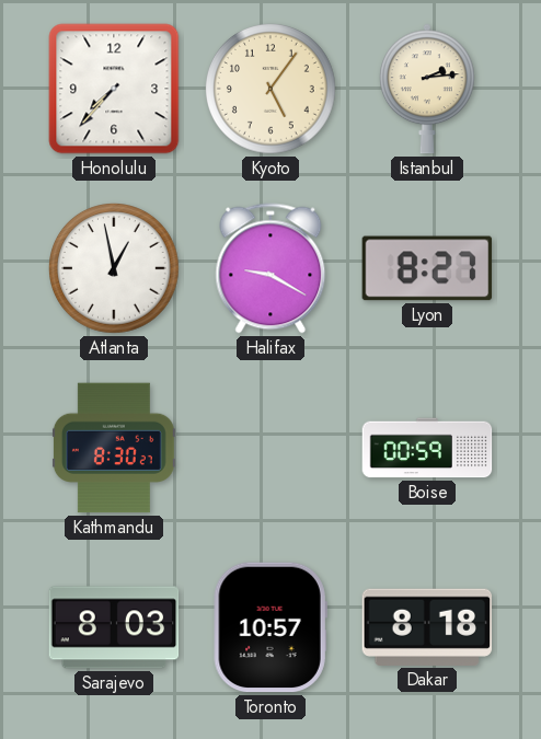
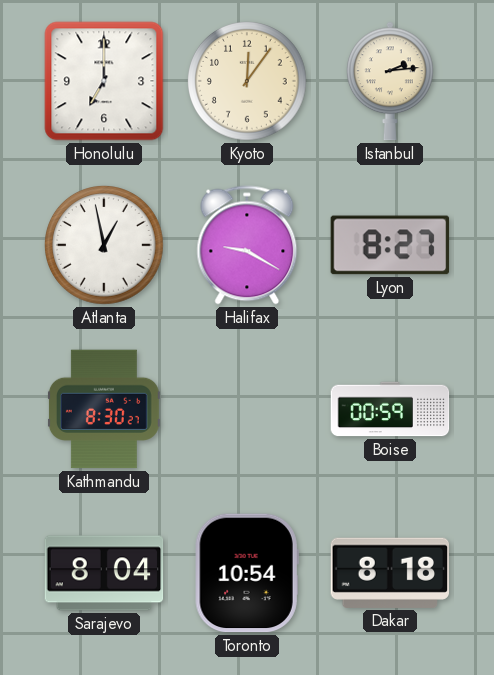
Honolulu: 7:37 -> 7:00
Kyoto: 5:06 -> 12:06
Sarajevo: 8:03 -> 8:04
Toronto: 10:57 -> 10:54
